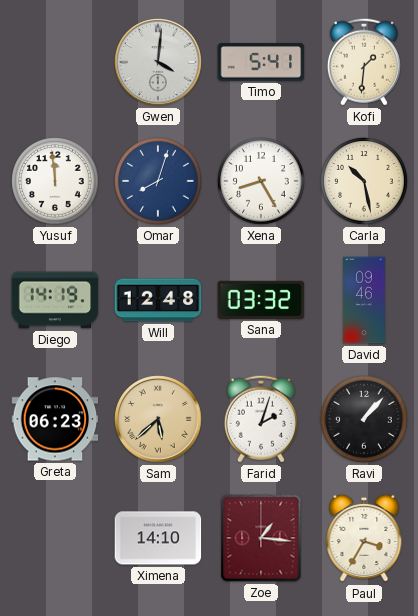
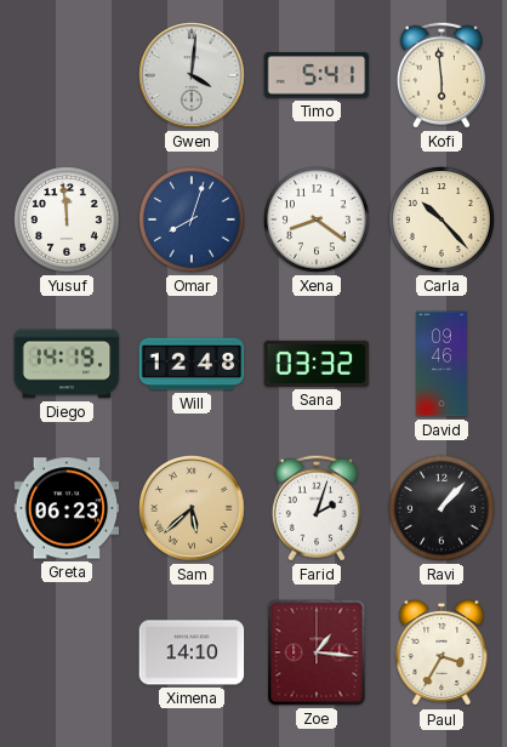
Kofi: 1:31 -> 5:59
Xena: 8:25 -> 8:21
Carla: 10:28 -> 10:23
